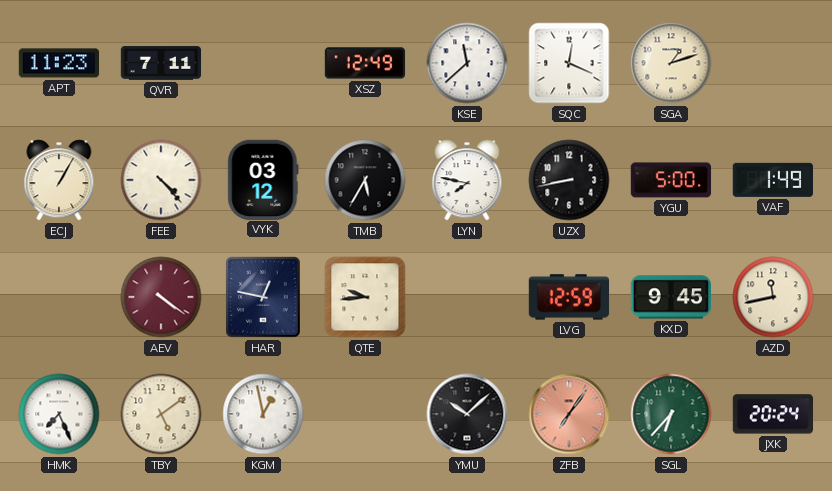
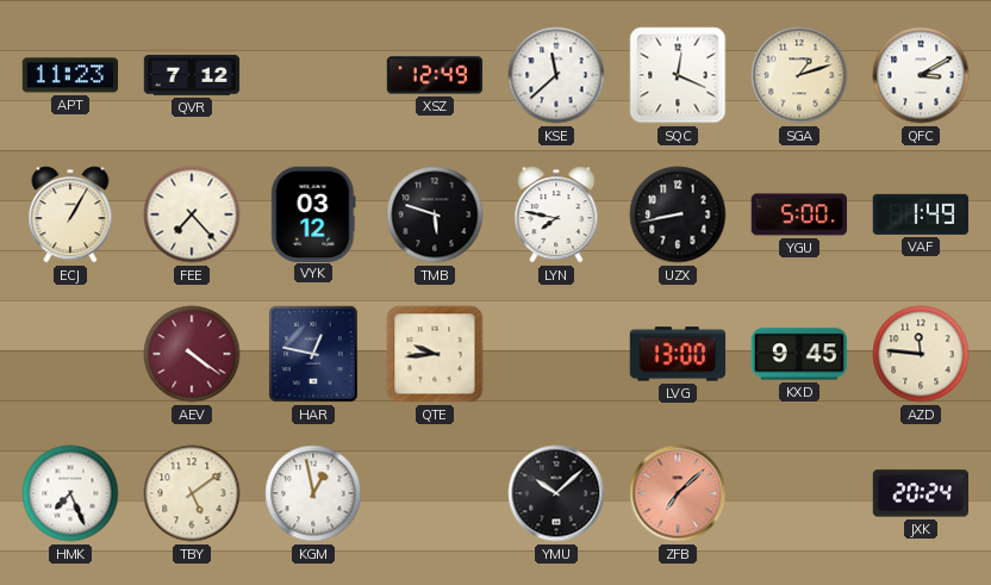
QVR: 7:11 -> 7:12
QFC: none -> 3:10
FEE: 4:23 -> 7:23
TMB: 5:35 -> 5:48
LVG: 12:59 -> 13:00
AZD: 11:43 -> 11:46
ZFB: 7:06 -> 7:08
SGL: 6:37 -> none
